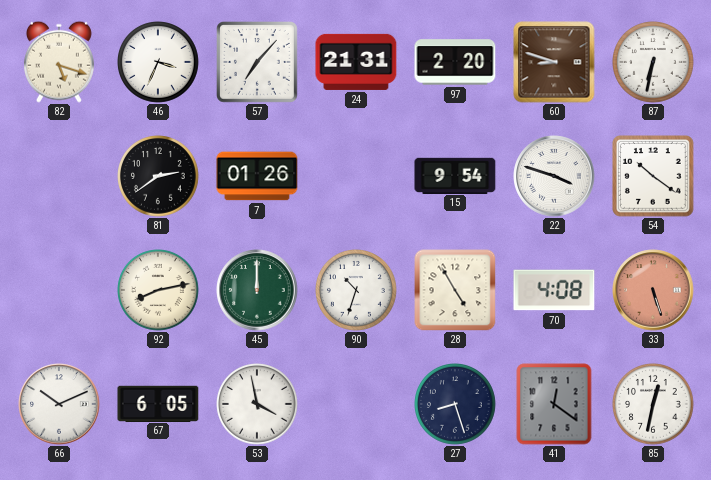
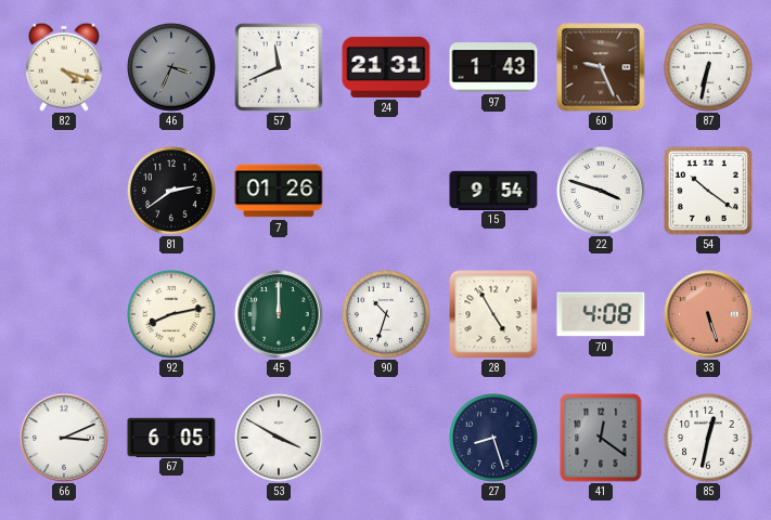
82: 5:18 -> 4:18
46 dial: white -> grey
57: 7:07 -> 11:41
97: 2:20 -> 1:43
60: 8:48 -> 9:26
66: 10:11 -> 3:11
53: 3:58 -> 3:50
